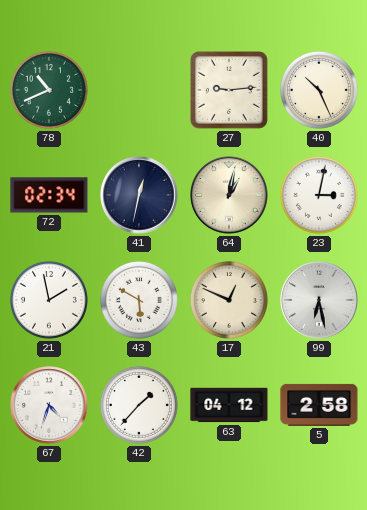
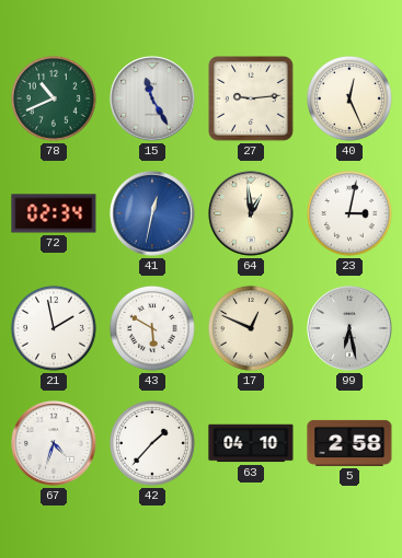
15: none -> 11:25
40: 10:26 -> 12:26
41 dial: navy -> blue
64: 1:02 -> 12:59
63: 04:12 -> 04:10
